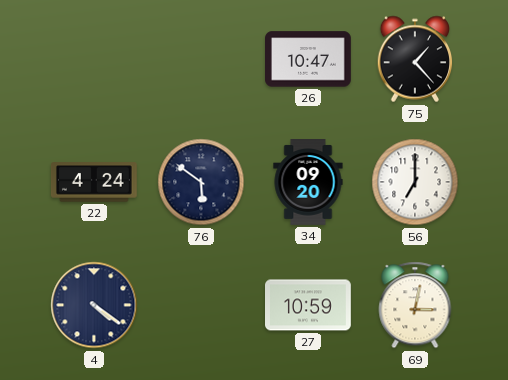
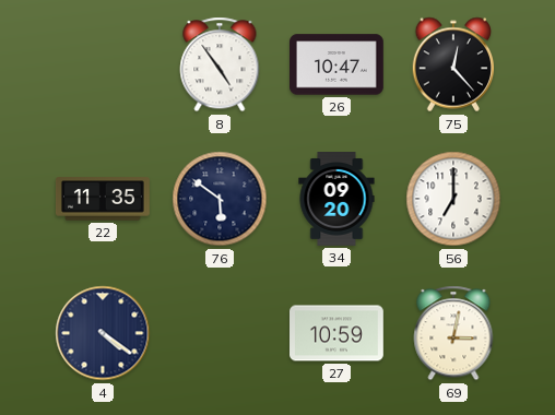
8: none -> 4:54
75: 1:23 -> 12:23
22: 4:24 -> 11:35
